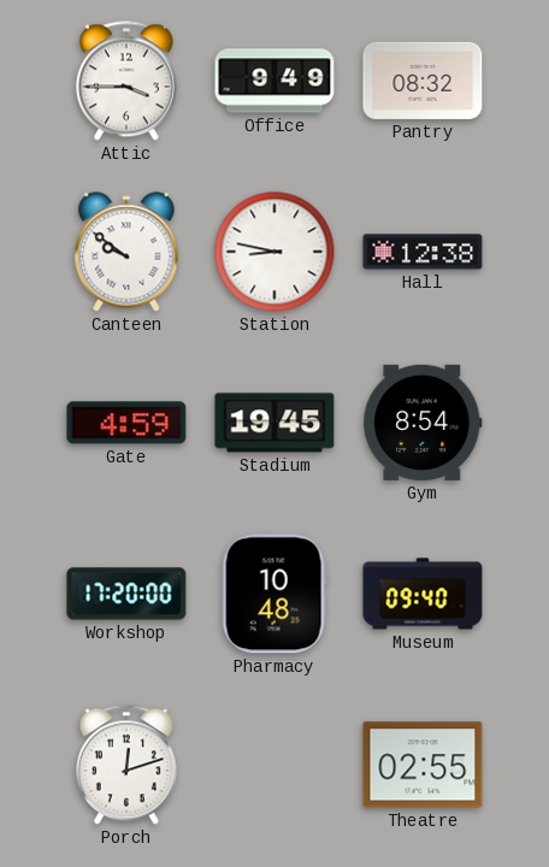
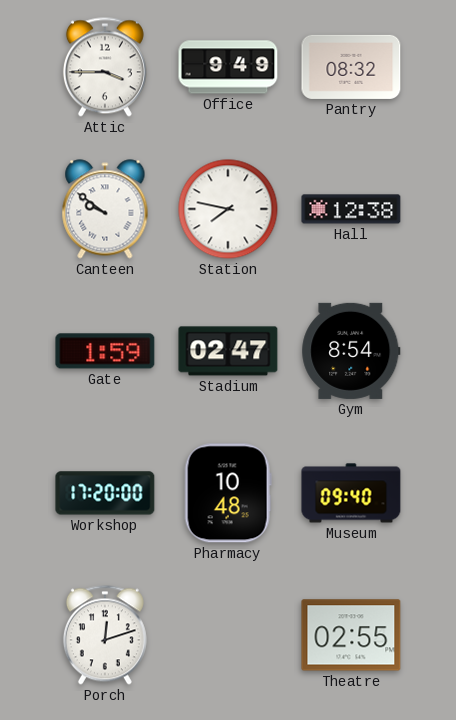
Station: 8:47 -> 7:47
Gate: 4:59 -> 1:59
Stadium: 19:45 -> 02:47
